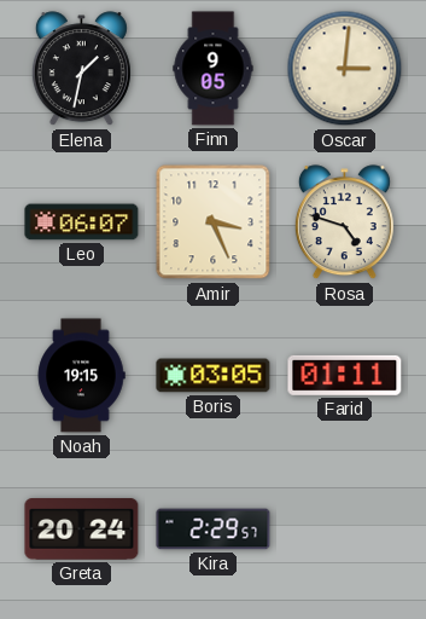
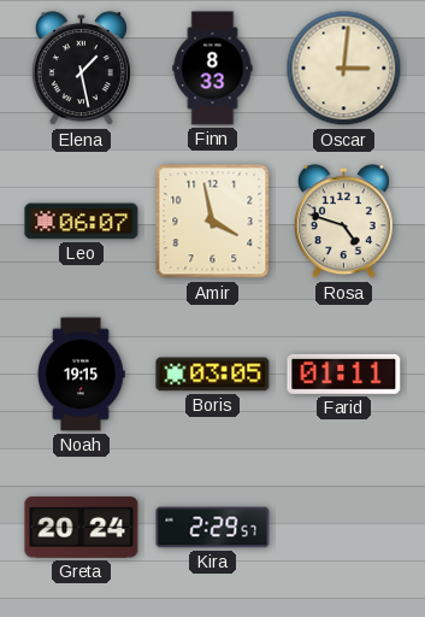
Elena: 1:32 -> 1:28
Finn: 9:05 -> 8:33
Amir: 3:26 -> 3:58
